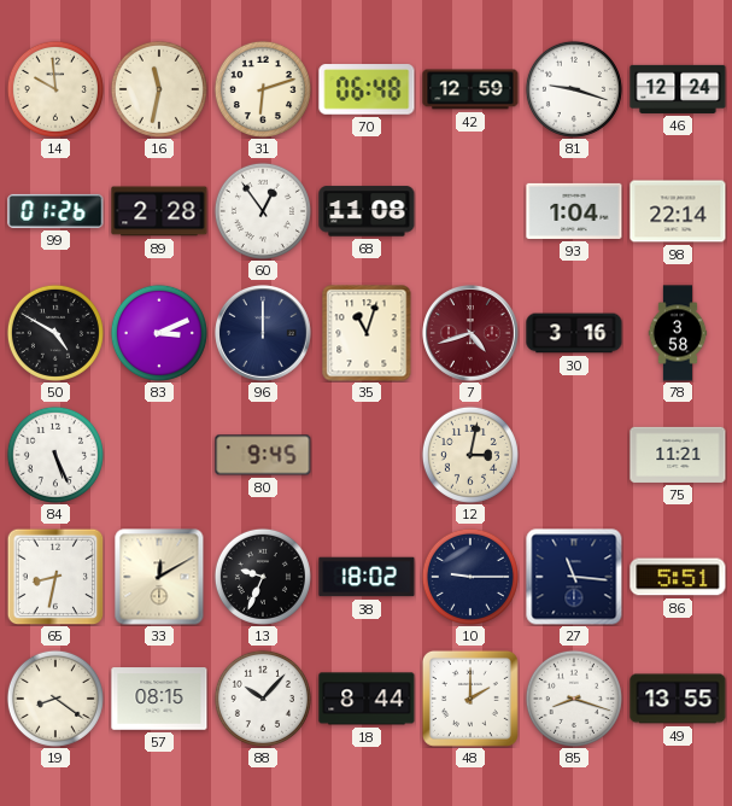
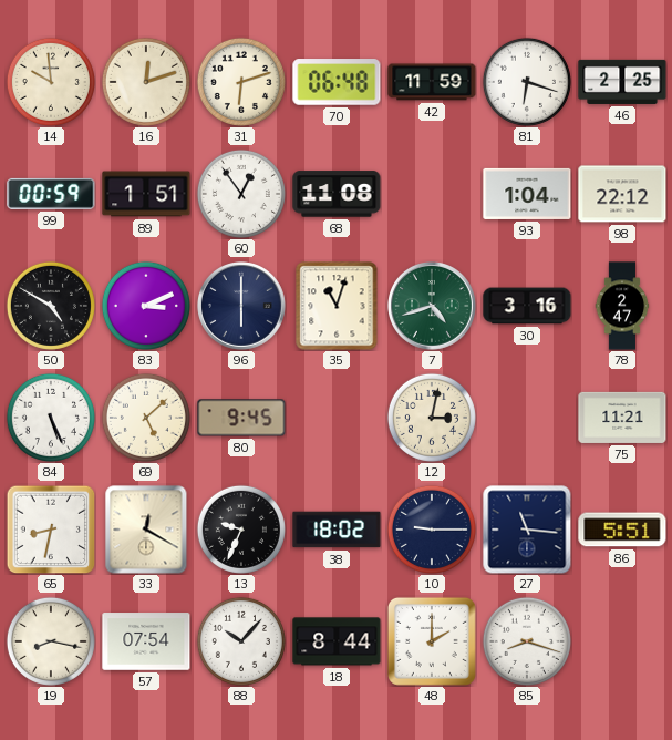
16: 11:32 -> 12:12
42: 12:59 -> 11:59
81: 9:18 -> 6:18
46: 12:24 -> 2:25
99: 01:26 -> 00:59
89: 2:28 -> 1:51
98: 22:14 -> 22:12
96: 12:00 -> 6:00
7 dial: burgundy -> green
78: 3:58 -> 2:47
69: none -> 5:08
33: 12:10 -> 12:20
19: 8:21 -> 8:17
57: 08:15 -> 07:54
49: 13:55 -> none
